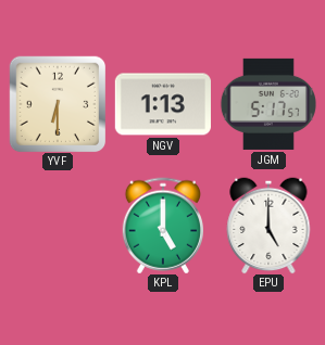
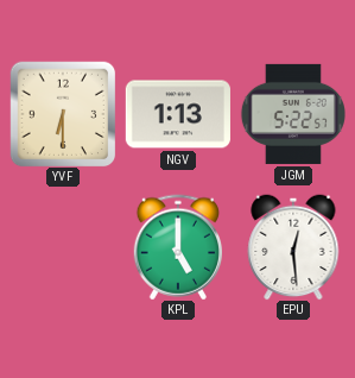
JGM: 5:17 -> 5:22
EPU: 5:00 -> 12:29
